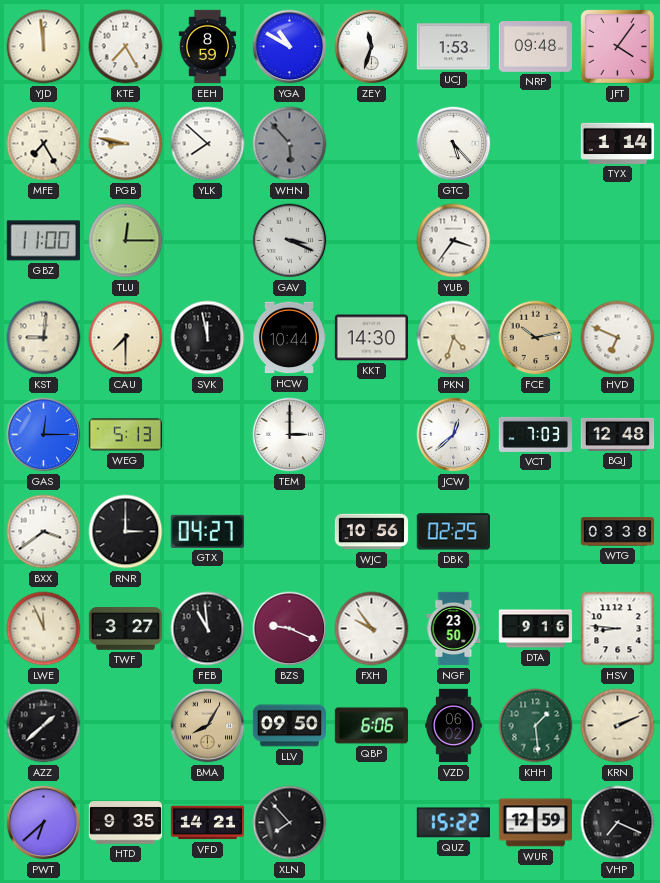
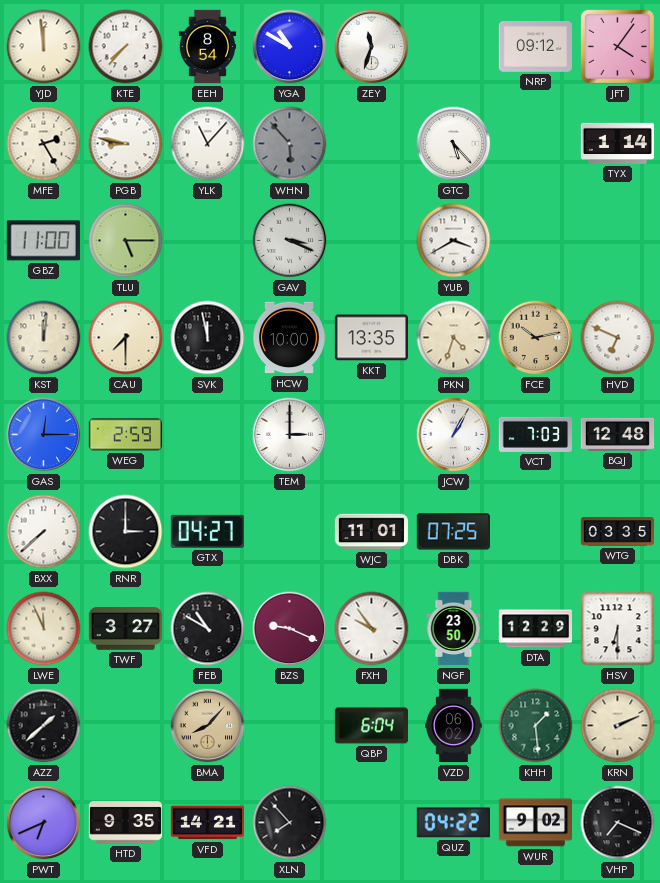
KTE: 7:25 -> 7:37
EEH: 8:59 -> 8:54
UCJ: 1:53 -> none
NRP: 09:48 -> 09:12
MFE: 7:25 -> 2:25
YLK: 7:52 -> 11:07
TLU: 12:15 -> 5:15
YUB: 3:36 -> 3:40
KST: 9:01 -> 12:01
HCW: 10:44 -> 10:00
KKT: 14:30 -> 13:35
WEG: 5:13 -> 2:59
JCW: 12:38 -> 1:05
BXX: 3:39 -> 7:38
WJC: 10:56 -> 11:01
DBK: 02:25 -> 07:25
WTG: 03:38 -> 03:35
FEB: 10:59 -> 10:50
DTA: 9:16 -> 12:29
HSV: 8:46 -> 6:30
BMA: 8:05 -> 8:07
LLV: 09:50 -> none
QBP: 6:06 -> 6:04
PWT: 6:38 -> 6:41
QUZ: 15:22 -> 04:22
WUR: 12:59 -> 9:02
